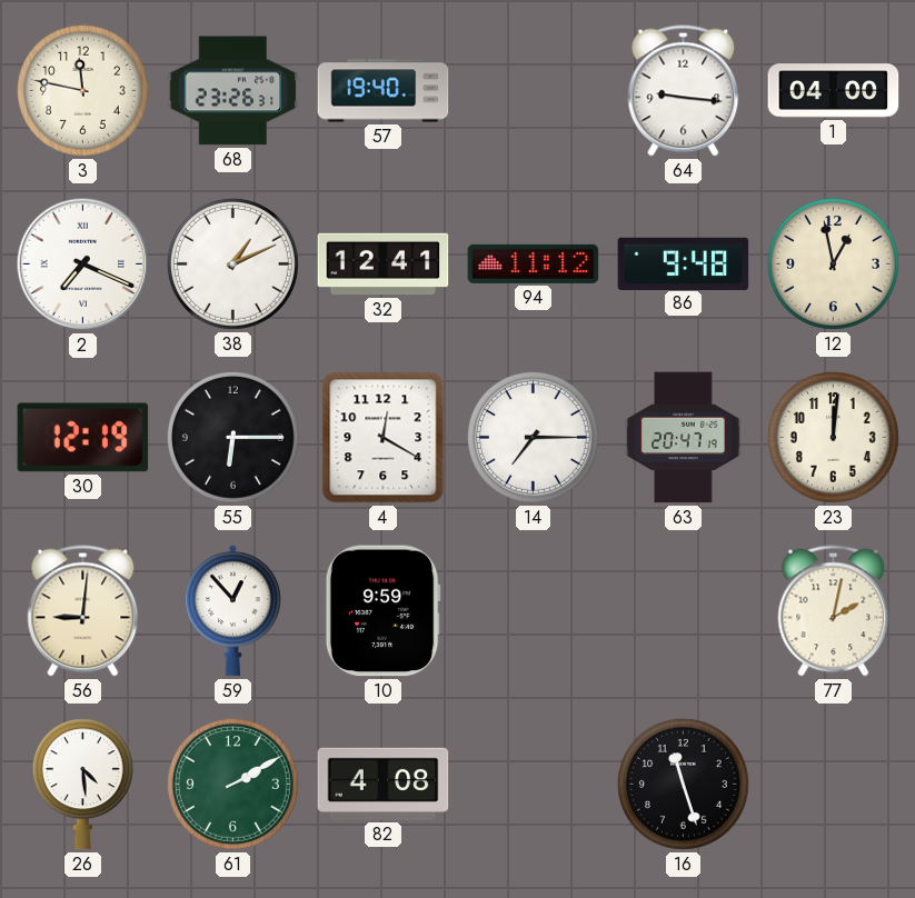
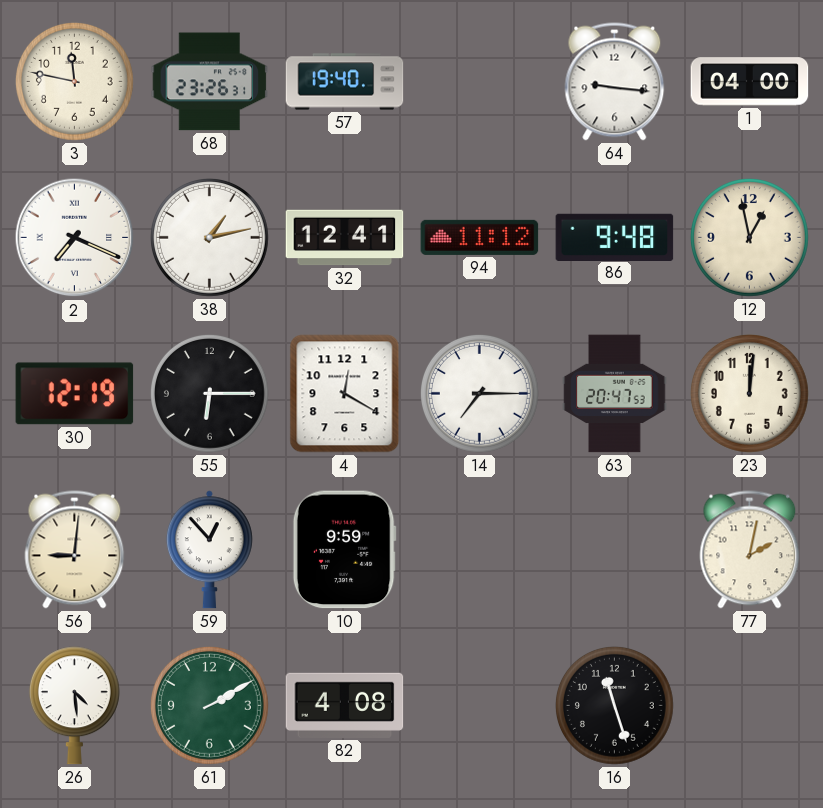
38: 1:11 -> 1:13
63: 20:47:19 -> 20:47:53
